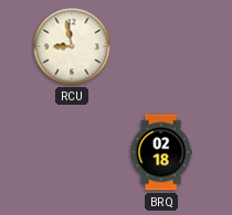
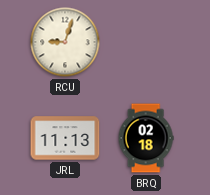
RCU: 8:58 -> 9:03
JRL: none -> 11:13
